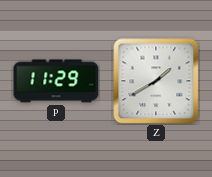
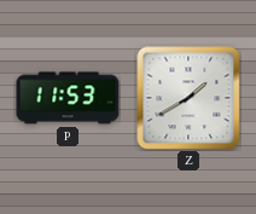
P: 11:29 -> 11:53
